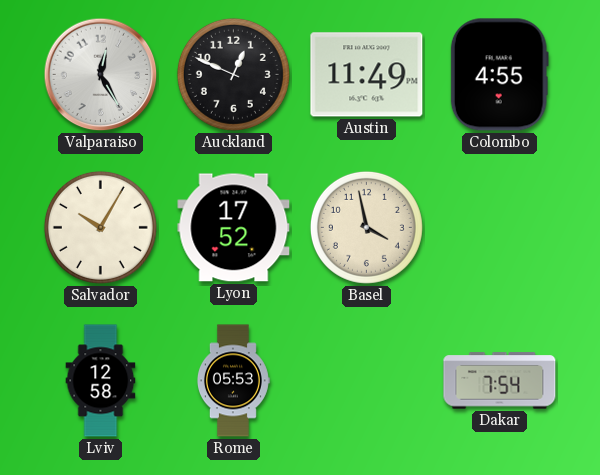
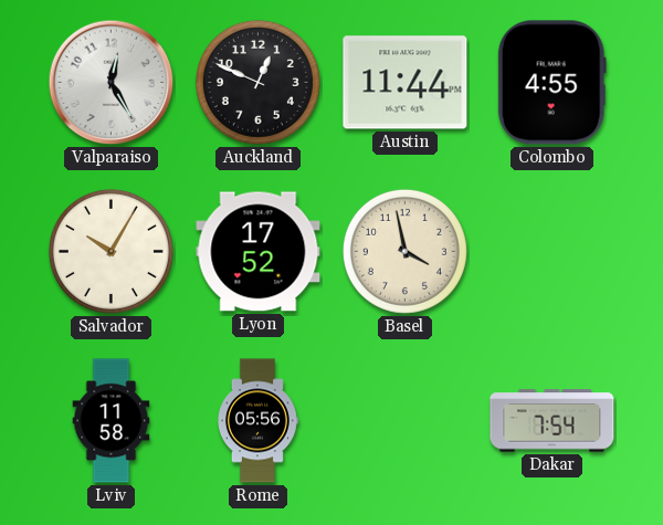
Austin: 11:49 -> 11:44
Lviv: 12:58 -> 11:58
Rome: 05:53 -> 05:56
